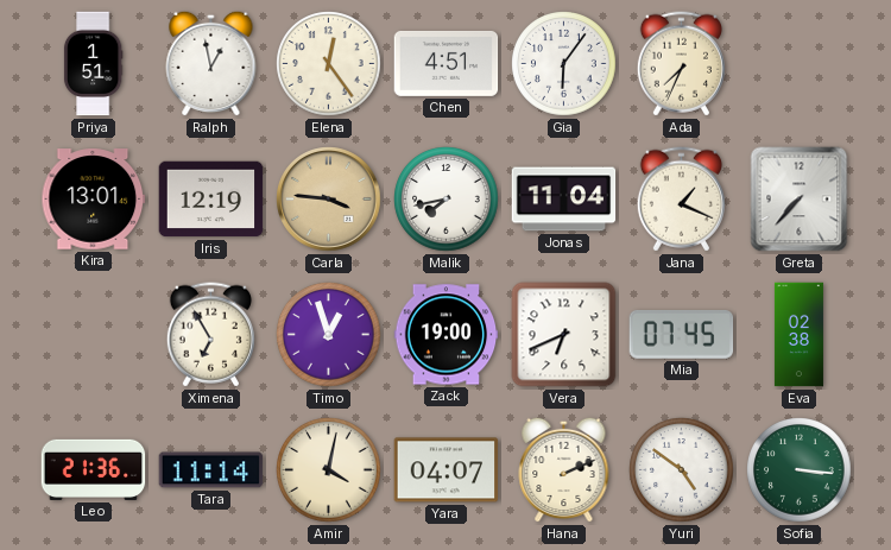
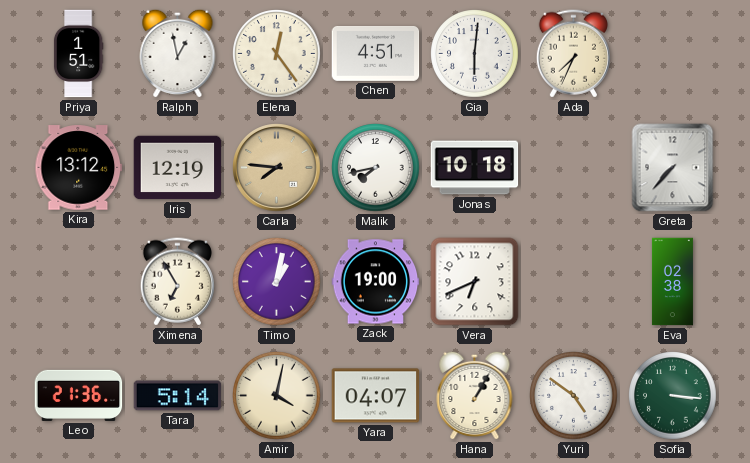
Gia: 6:06 -> 6:01
Kira: 13:01 -> 13:12
Carla: 3:46 -> 7:46
Jonas: 11:04 -> 10:18
Jana: 1:19 -> none
Timo: 12:57 -> 1:02
Mia: 07:45 -> none
Tara: 11:14 -> 5:14
Hana: 2:11 -> 1:05
